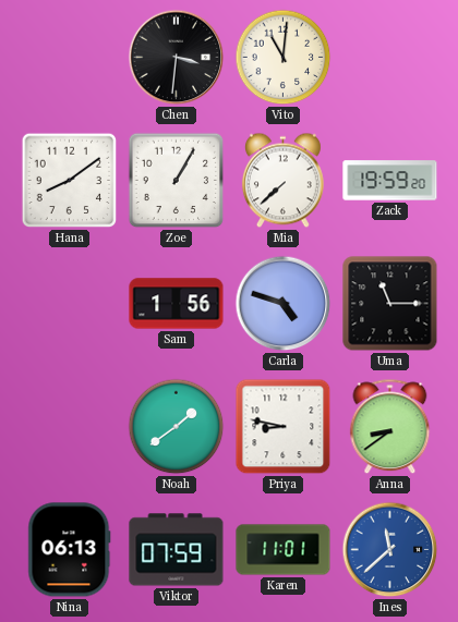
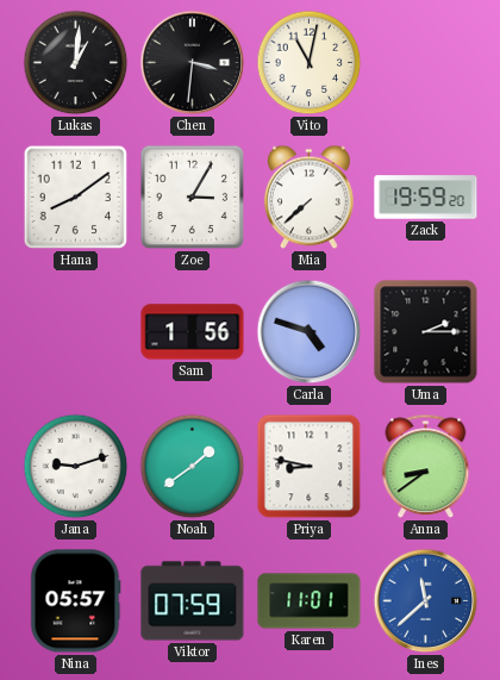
Lukas: none -> 1:01
Vito: 11:01 -> 11:02
Zoe: 1:05 -> 3:05
Uma: 11:15 -> 2:15
Jana: none -> 9:12
Nina: 06:13 -> 05:57
